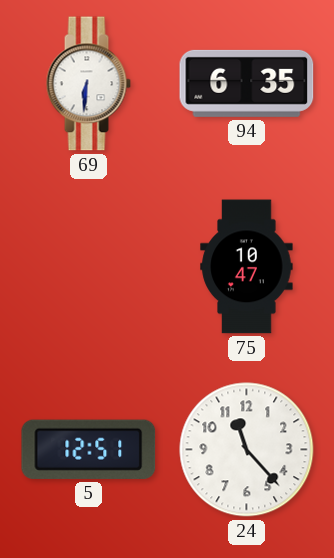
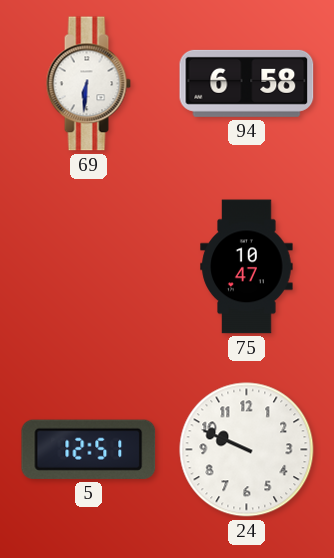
94: 6:35 -> 6:58
24: 11:23 -> 9:49
